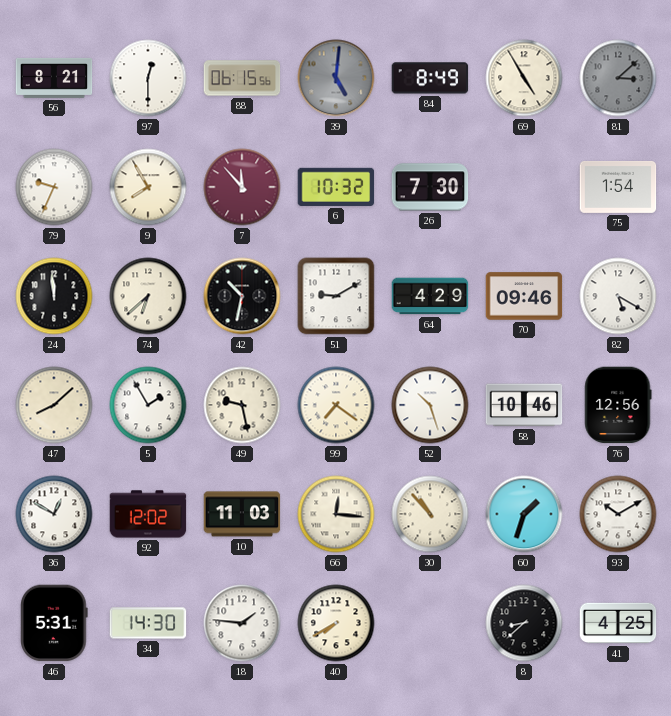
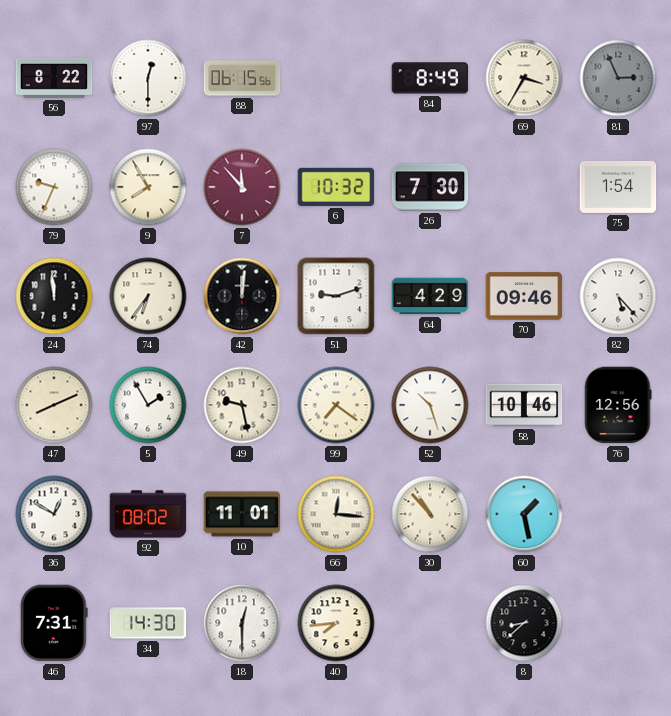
56: 8:21 -> 8:22
39: 5:01 -> none
69: 4:55 -> 3:35
81: 3:08 -> 2:56
74: 6:38 -> 6:36
42: 10:32 -> 12:01
51: 9:10 -> 9:12
82: 5:20 -> 5:23
47: 8:08 -> 8:11
92: 12:02 -> 08:02
10: 11:03 -> 11:01
60: 1:33 -> 1:28
93: 10:10 -> none
46: 5:31 -> 7:31
18: 1:46 -> 12:30
40: 7:40 -> 7:44
41: 4:25 -> none
